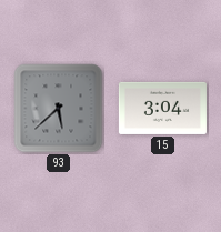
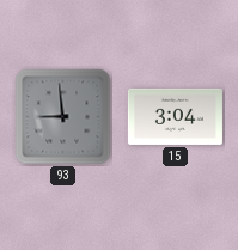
93: 5:38 -> 8:59
